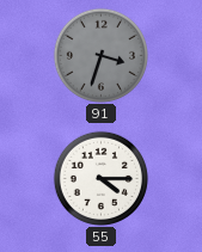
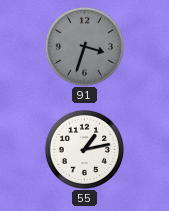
55: 4:15 -> 1:13
